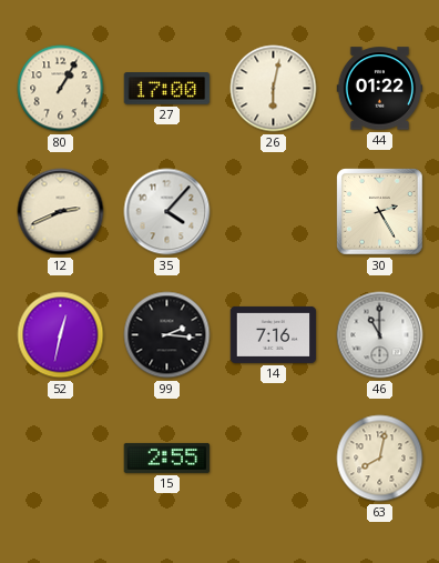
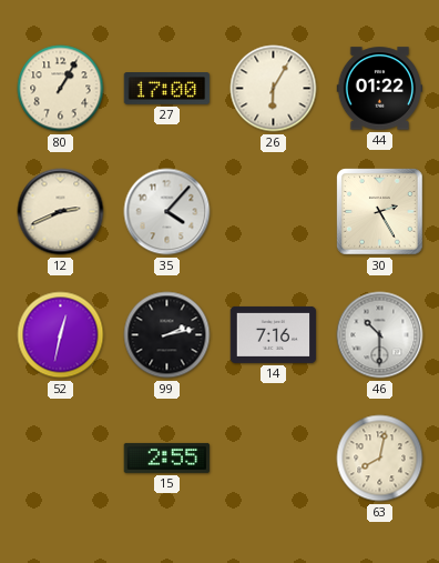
26: 6:02 -> 6:05
99: 2:16 -> 2:13
46: 11:00 -> 10:30
